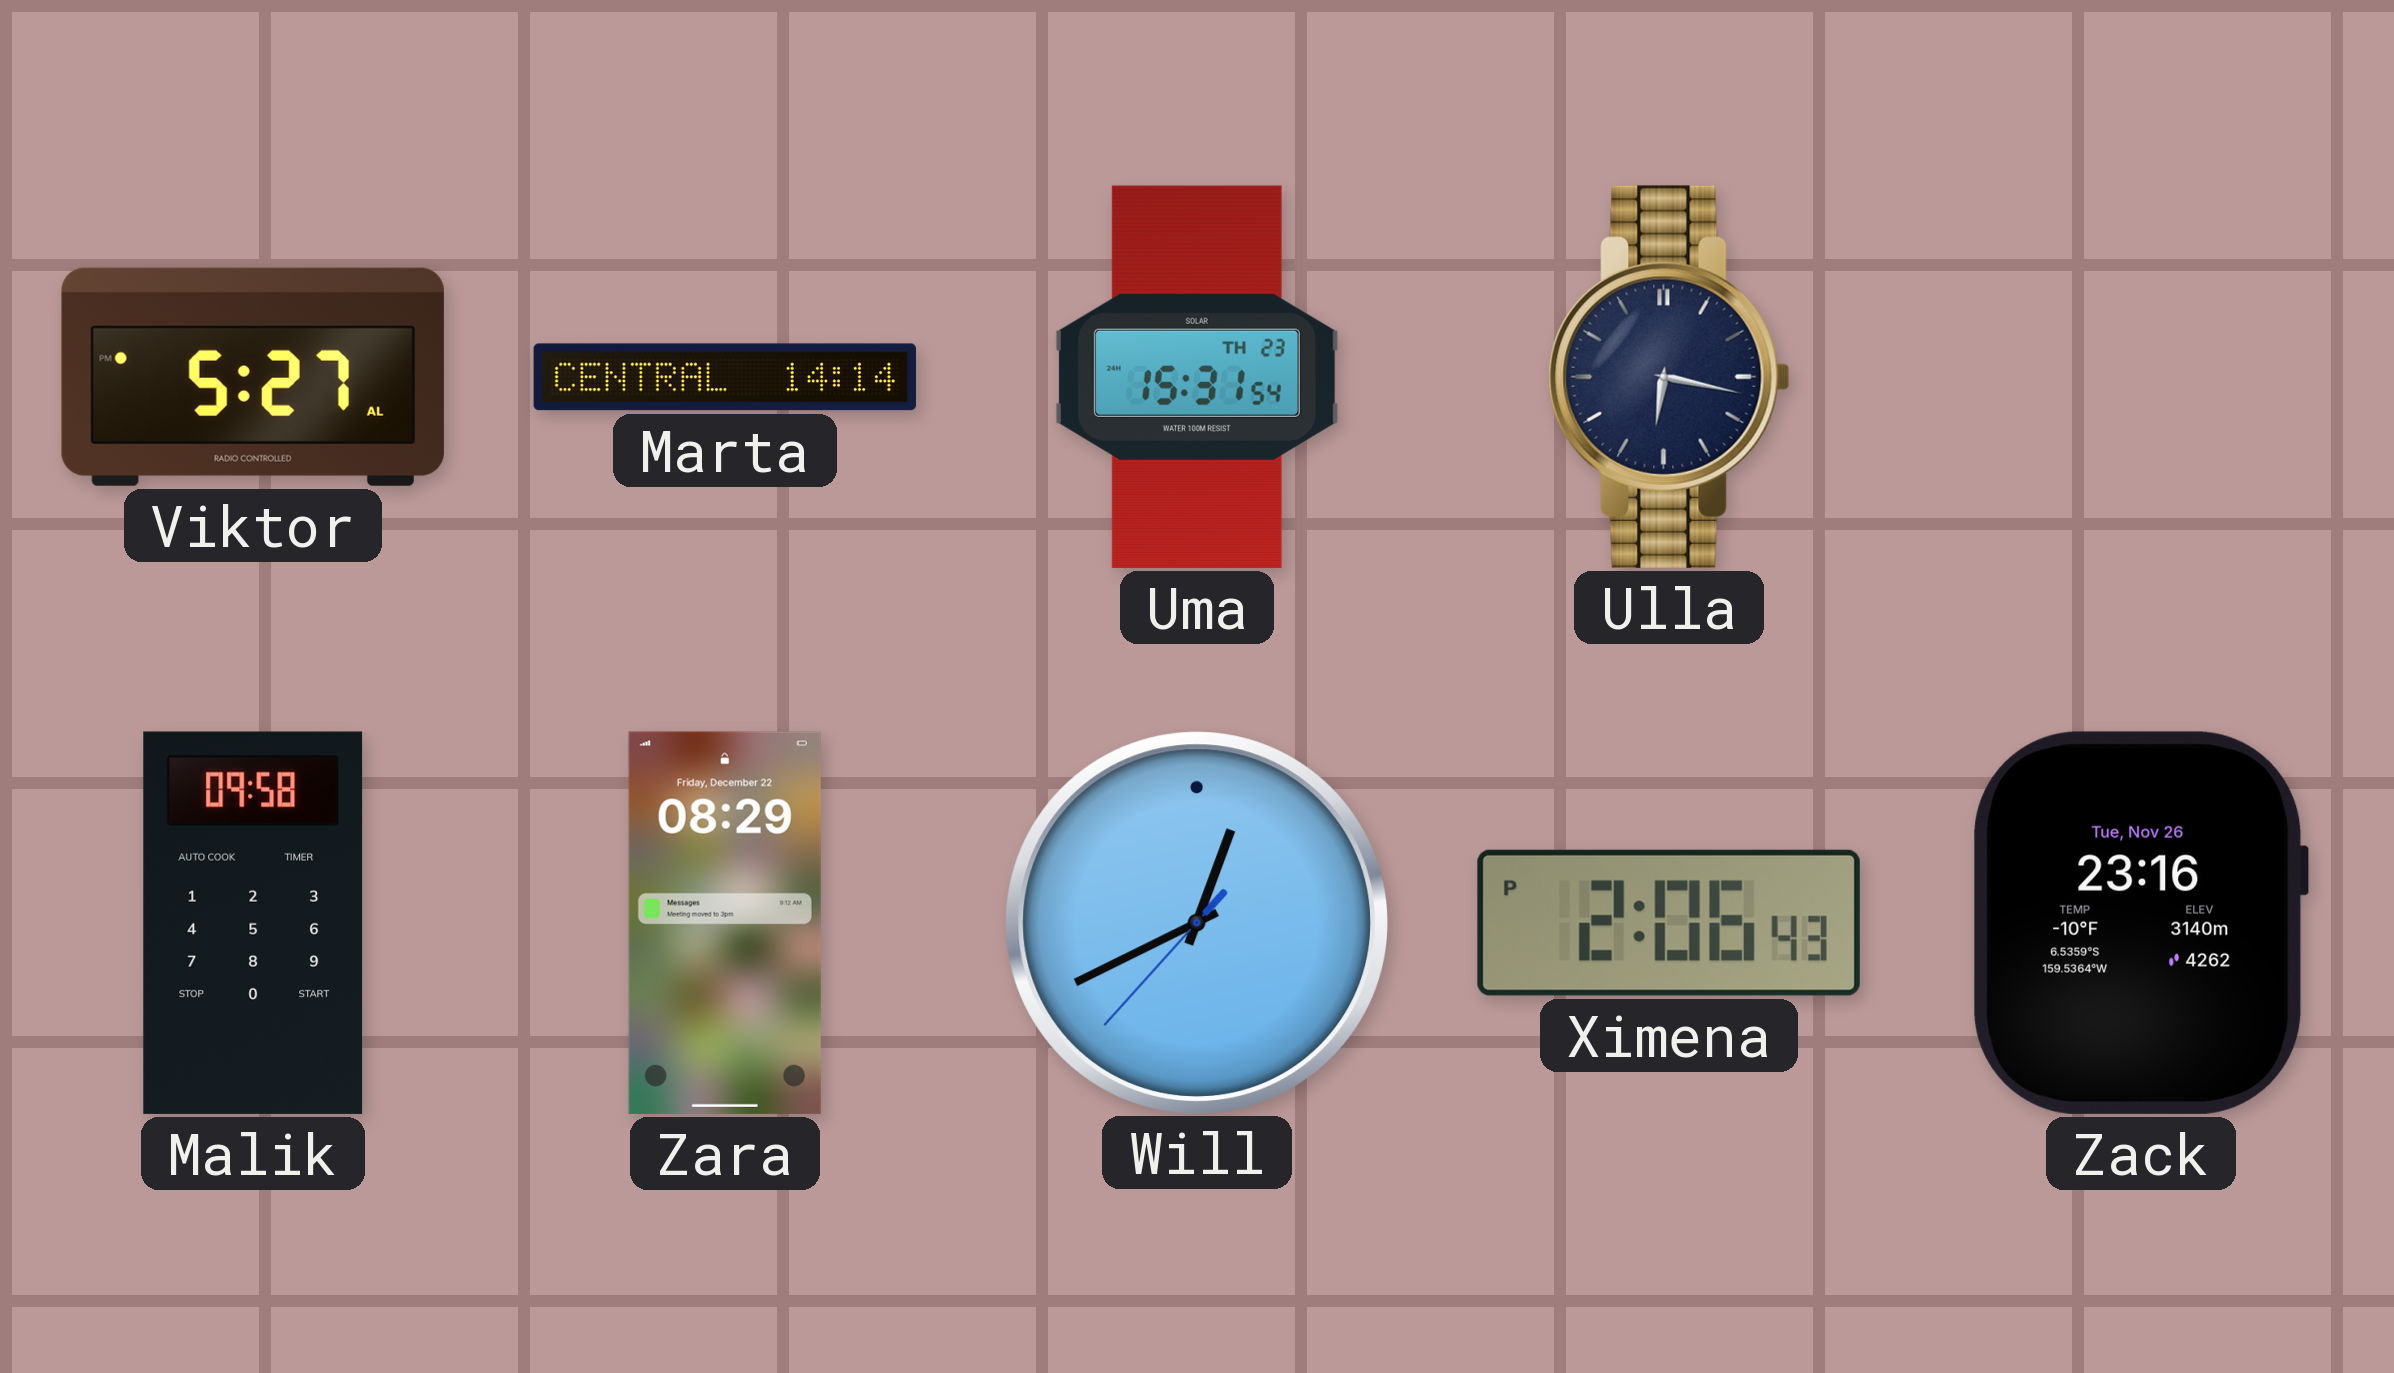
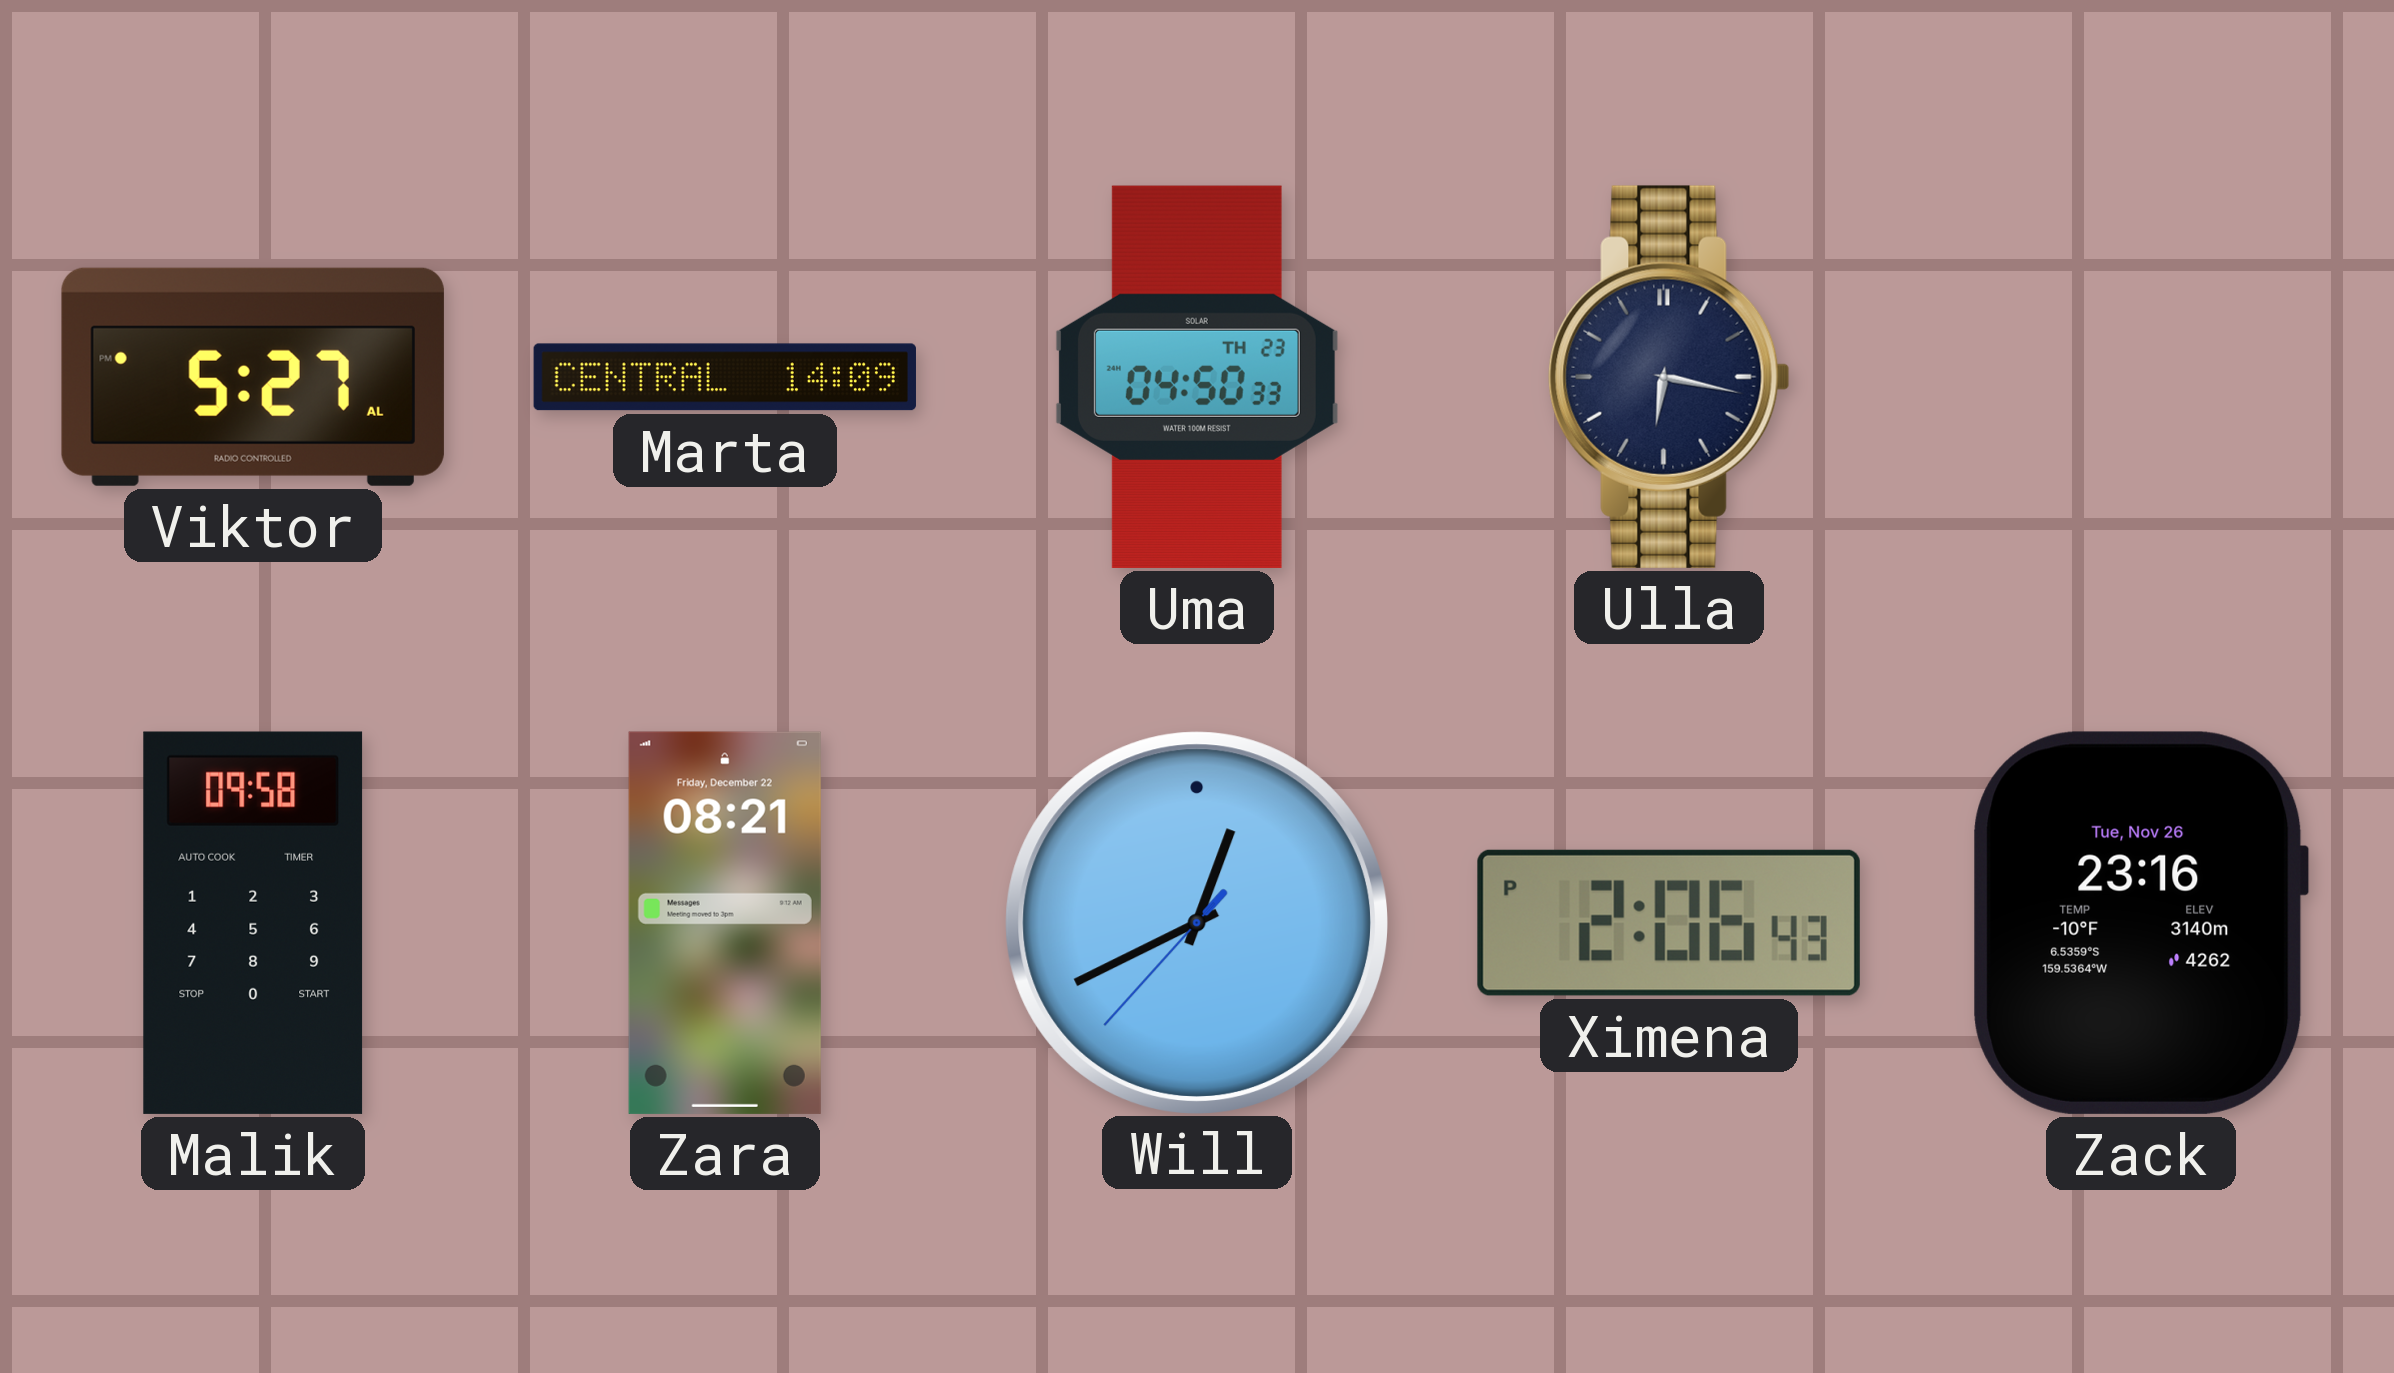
Marta: 14:14 -> 14:09
Uma: 15:31 -> 04:50
Zara: 08:29 -> 08:21
